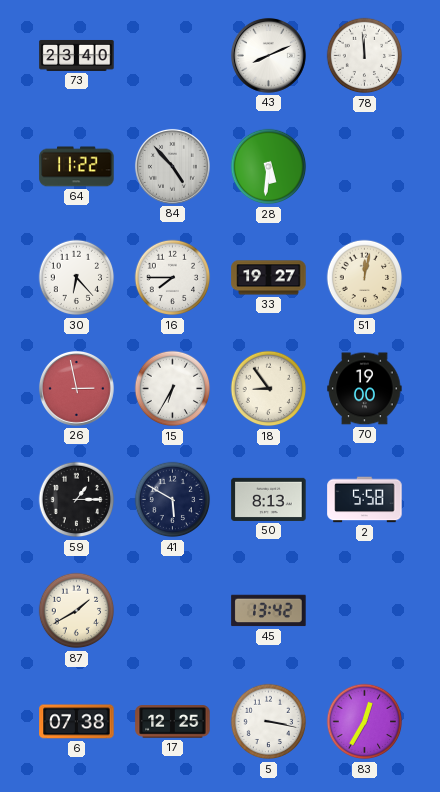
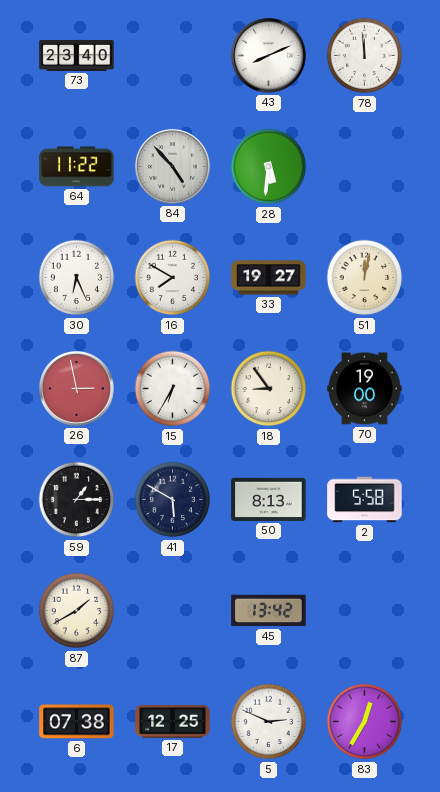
30: 6:23 -> 6:26
16: 7:45 -> 7:50
5: 3:17 -> 2:49
